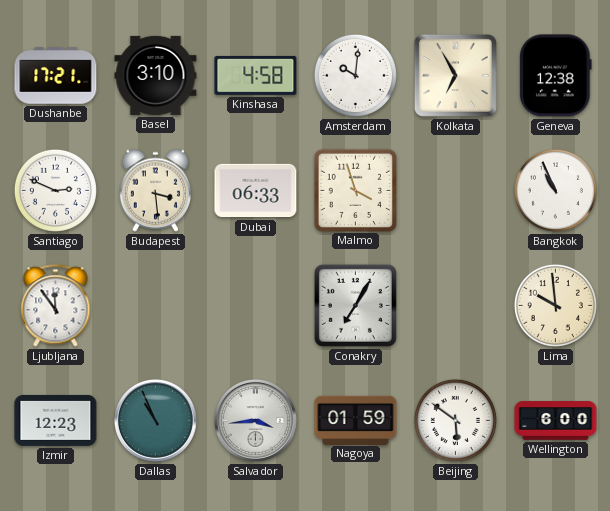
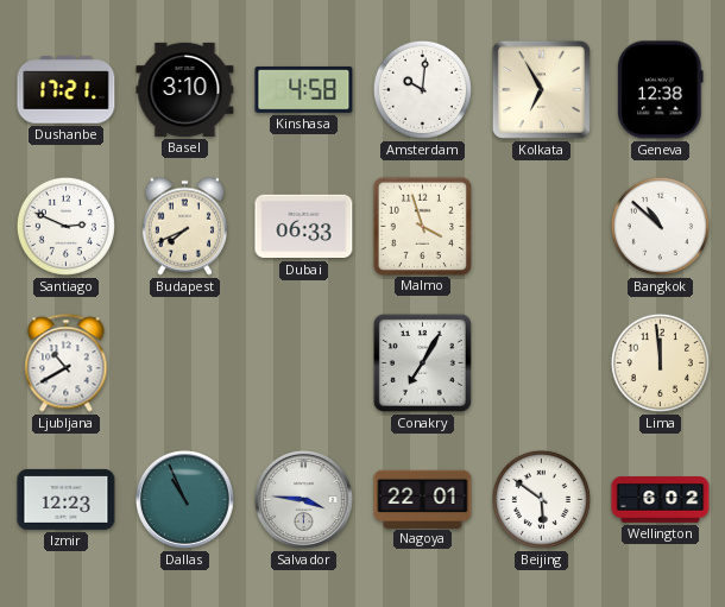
Budapest: 3:29 -> 7:41
Bangkok: 10:56 -> 10:52
Ljubljana: 11:54 -> 10:40
Lima: 9:59 -> 11:59
Salvador: 3:44 -> 3:46
Nagoya: 01:59 -> 22:01
Wellington: 6:00 -> 6:02
